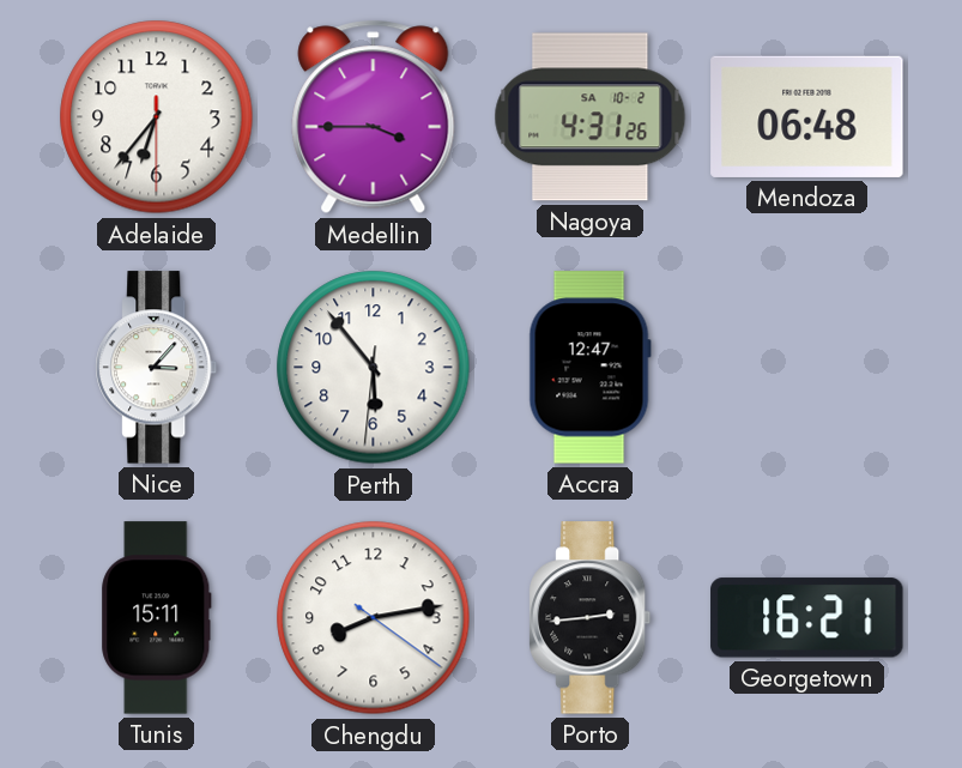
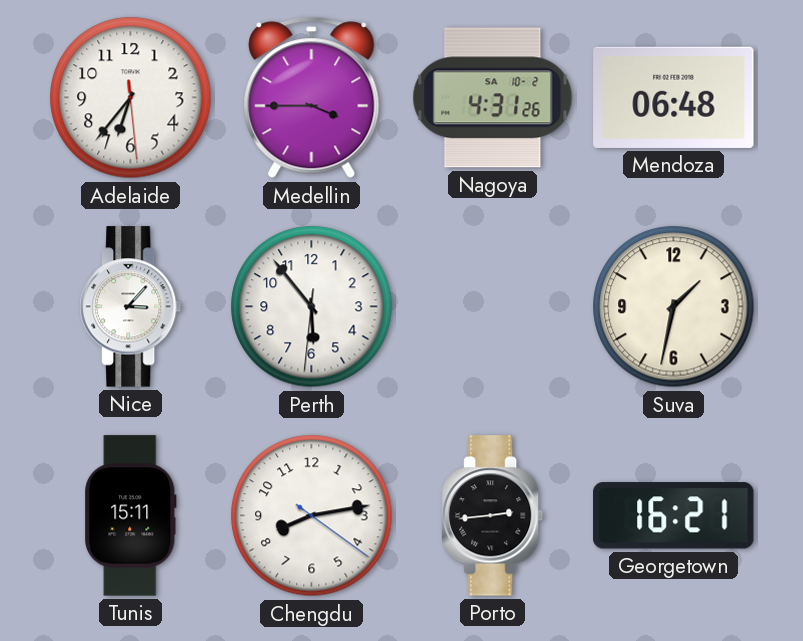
Adelaide: 6:36:30 -> 6:36:29
Accra: 12:47 -> none
Suva: none -> 1:32
